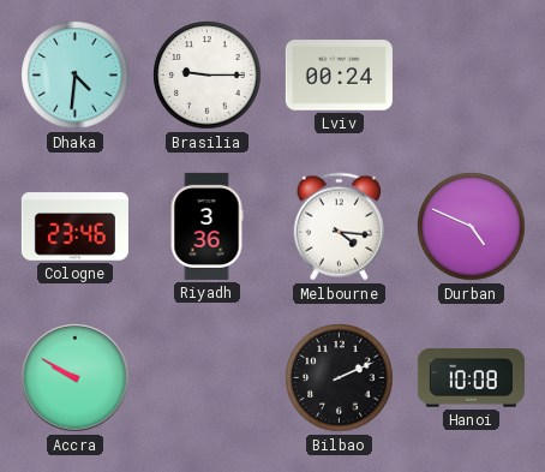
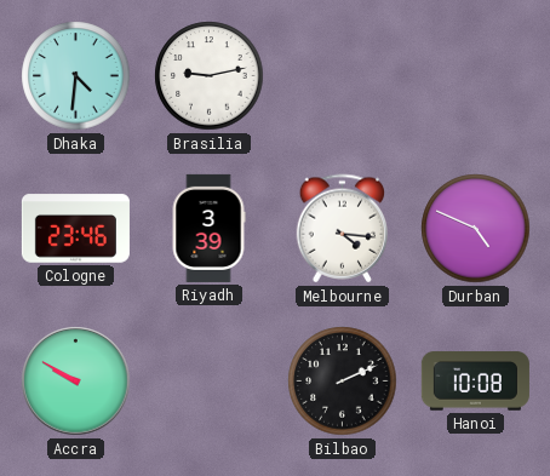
Brasilia: 9:15 -> 9:13
Lviv: 00:24 -> none
Riyadh: 3:36 -> 3:39
